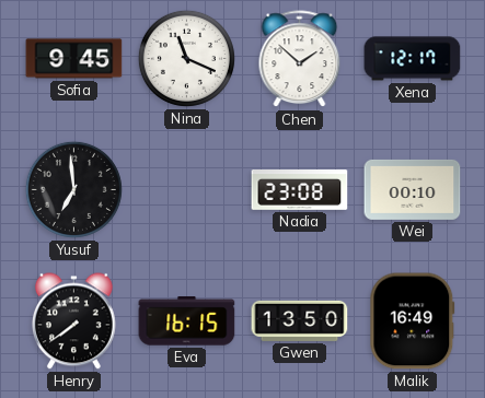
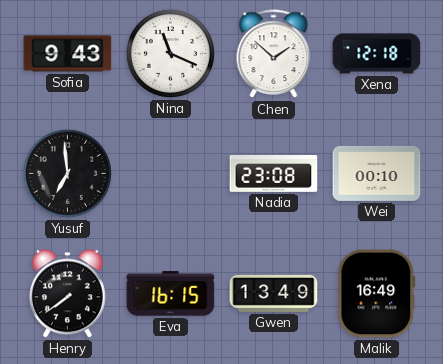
Sofia: 9:45 -> 9:43
Xena: 12:17 -> 12:18
Gwen: 13:50 -> 13:49
